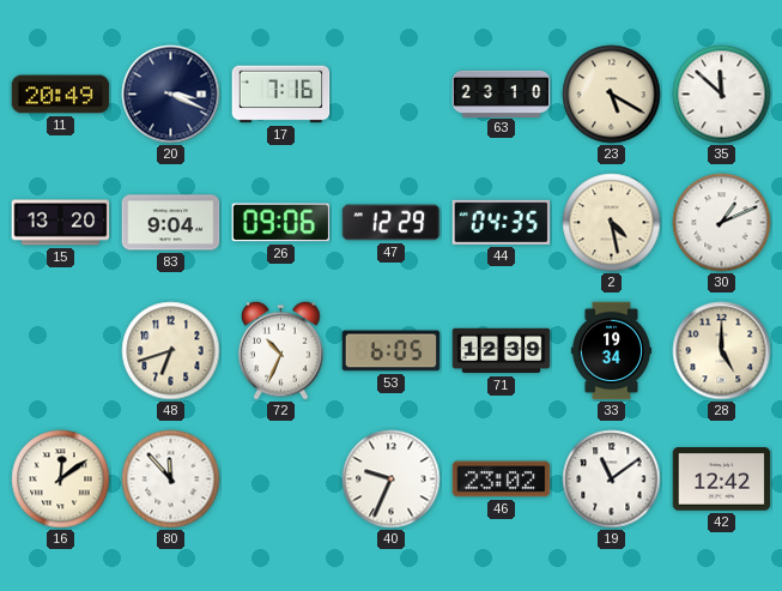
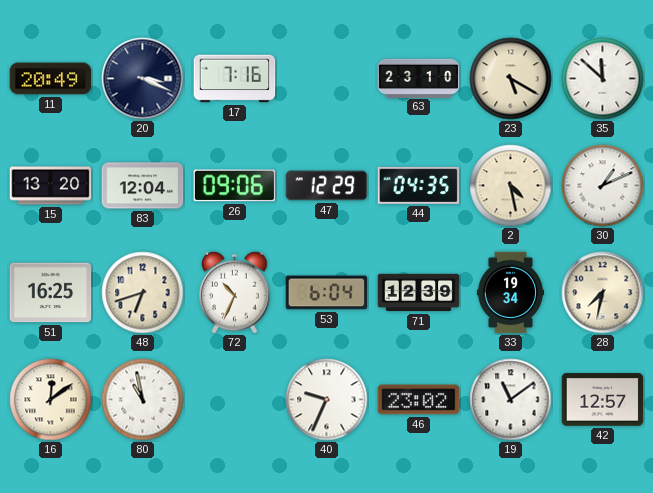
83: 9:04 -> 12:04
51: none -> 16:25
53: 6:05 -> 6:04
28: 5:00 -> 7:32
80: 11:53 -> 10:58
42: 12:42 -> 12:57
